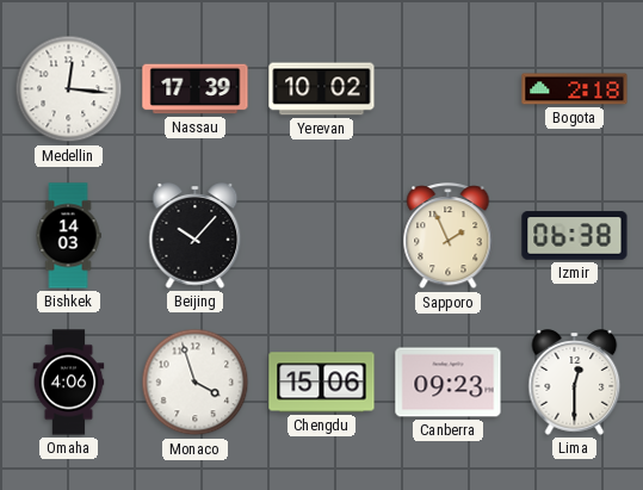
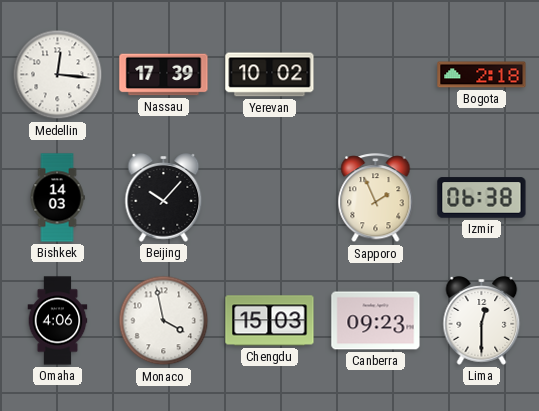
Monaco: 3:57 -> 3:58
Chengdu: 15:06 -> 15:03
